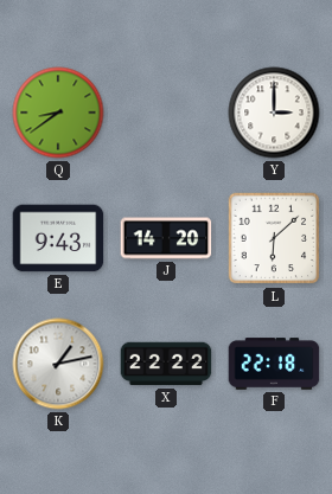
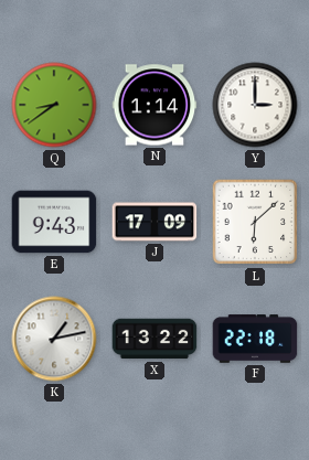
N: none -> 1:14
J: 14:20 -> 17:09
X: 22:22 -> 13:22
